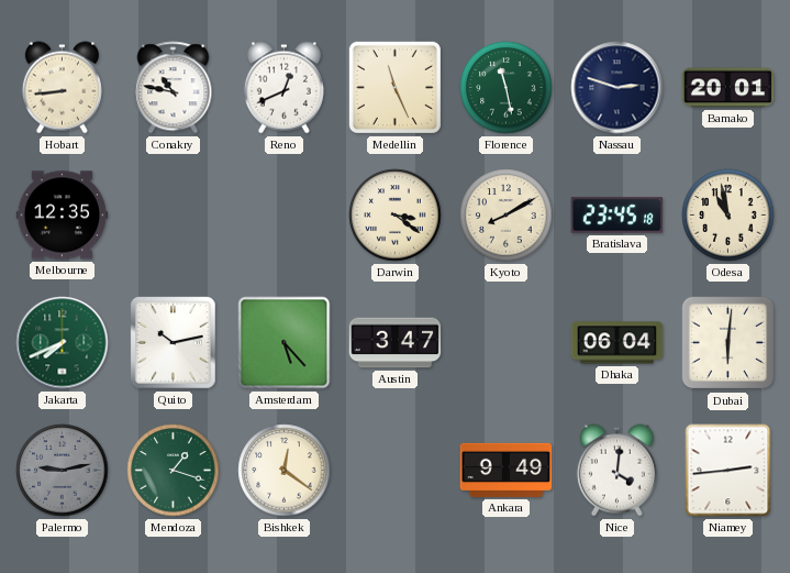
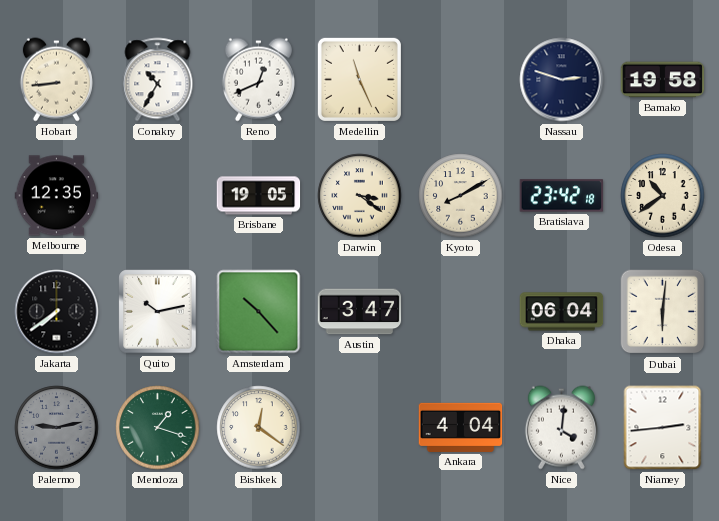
Conakry: 10:47 -> 10:35
Florence: 11:28 -> none
Bamako: 20:01 -> 19:58
Brisbane: none -> 19:05
Bratislava: 23:45 -> 23:42
Odesa: 10:58 -> 10:39
Jakarta: 7:41 -> 7:39
Jakarta dial: green -> black
Amsterdam: 5:23 -> 10:23
Ankara: 9:49 -> 4:04
